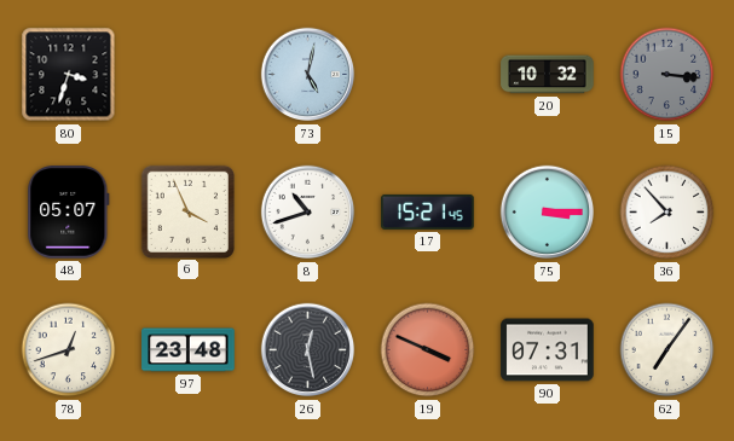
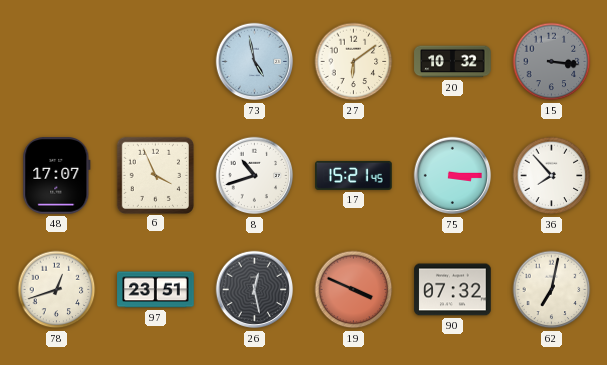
80: 3:33 -> none
73: 5:02 -> 4:58
27: none -> 6:09
48: 05:07 -> 17:07
97: 23:48 -> 23:51
90: 07:31 -> 07:32
62: 7:06 -> 7:02
